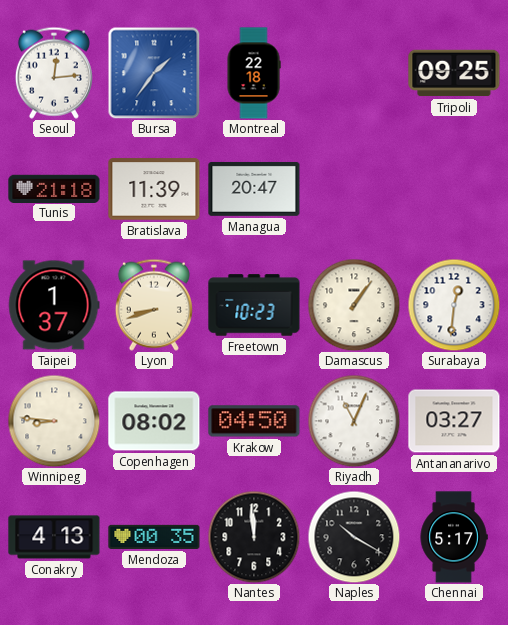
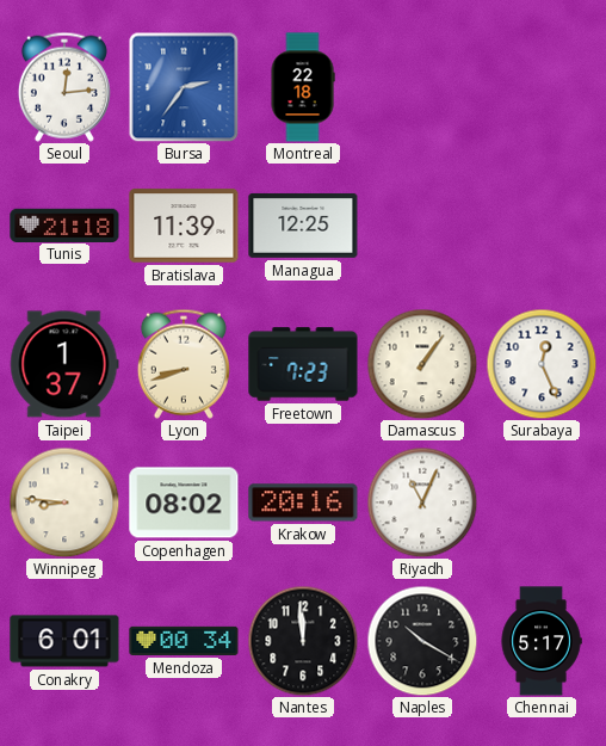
Bursa: 1:36 -> 2:36
Tripoli: 09:25 -> none
Managua: 20:47 -> 12:25
Freetown: 10:23 -> 7:23
Surabaya: 12:31 -> 12:26
Krakow: 04:50 -> 20:16
Antananarivo: 03:27 -> none
Conakry: 4:13 -> 6:01
Mendoza: 00:35 -> 00:34
